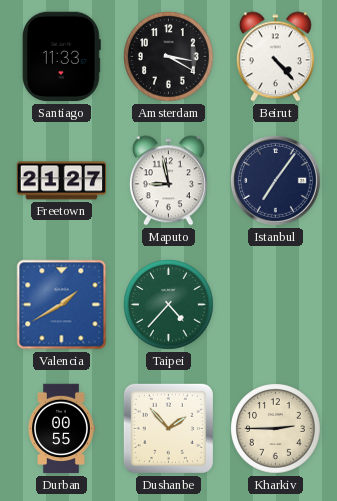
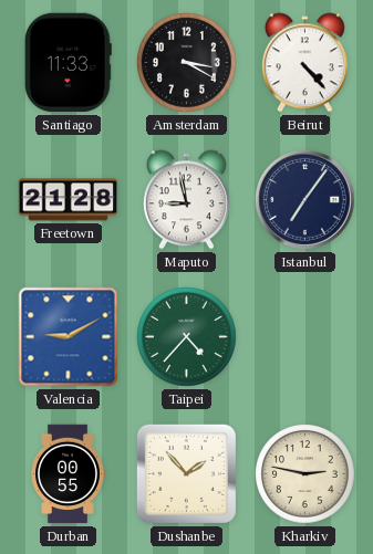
Freetown: 21:27 -> 21:28
Valencia: 1:40 -> 9:10
Kharkiv: 2:45 -> 2:47
